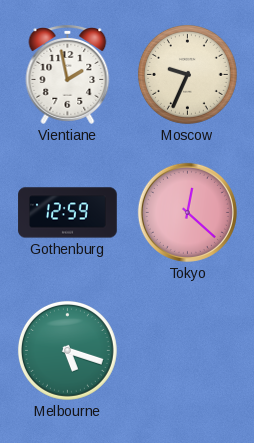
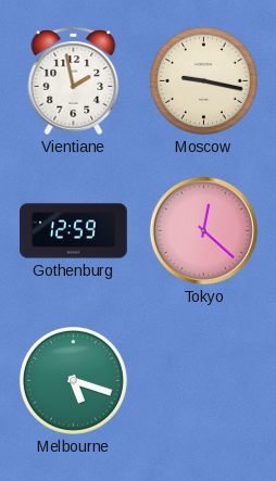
Moscow: 9:34 -> 9:17
